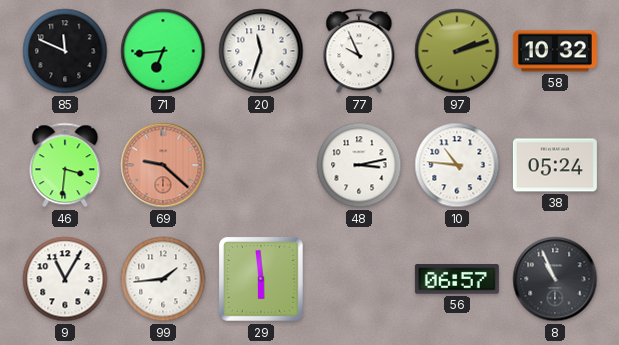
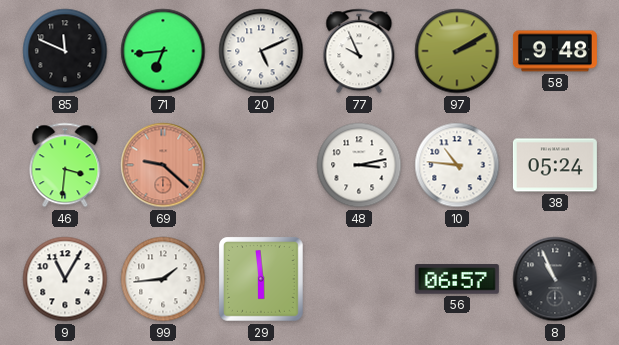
20: 11:33 -> 5:11
97: 2:12 -> 2:10
58: 10:32 -> 9:48
